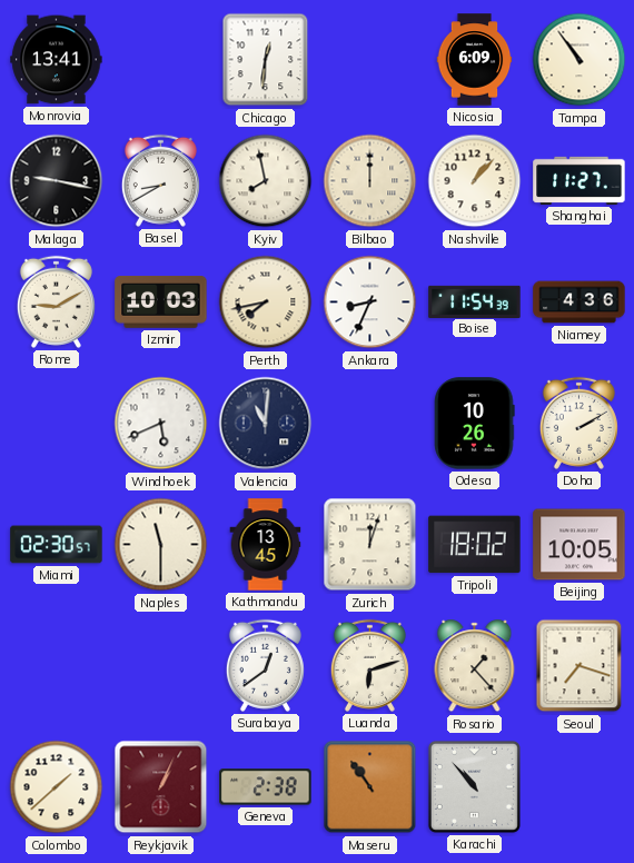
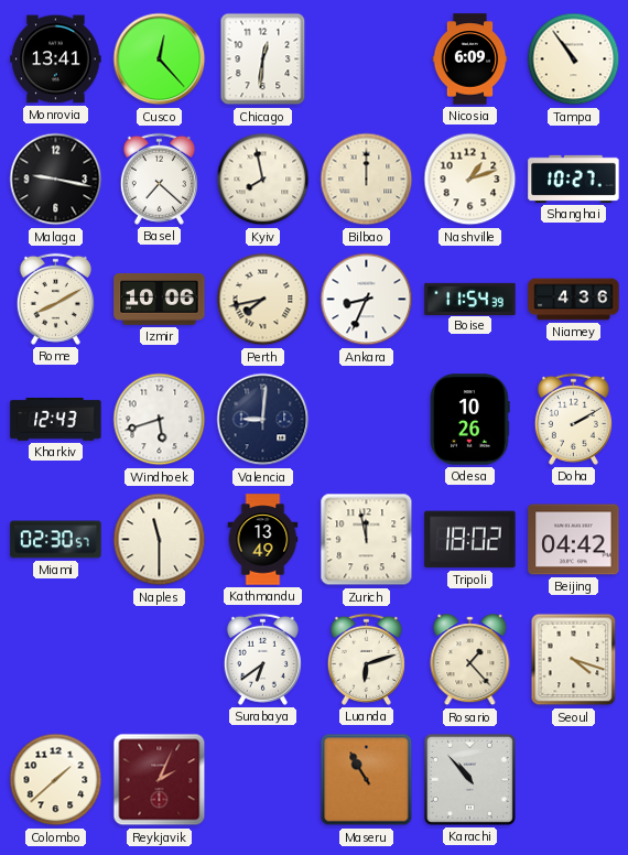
Cusco: none -> 12:23
Basel: 8:40 -> 7:22
Nashville: 1:07 -> 1:12
Shanghai: 11:27 -> 10:27
Rome: 9:10 -> 8:10
Izmir: 10:03 -> 10:06
Kharkiv: none -> 12:43
Windhoek: 5:41 -> 5:42
Valencia: 11:01 -> 9:01
Kathmandu: 13:45 -> 13:49
Zurich: 12:03 -> 11:58
Beijing: 10:05 -> 04:42
Surabaya: 12:39 -> 6:39
Seoul: 7:18 -> 4:18
Reykjavik: 1:04 -> 2:04
Geneva: 2:38 -> none
Maseru: 10:54 -> 10:55
